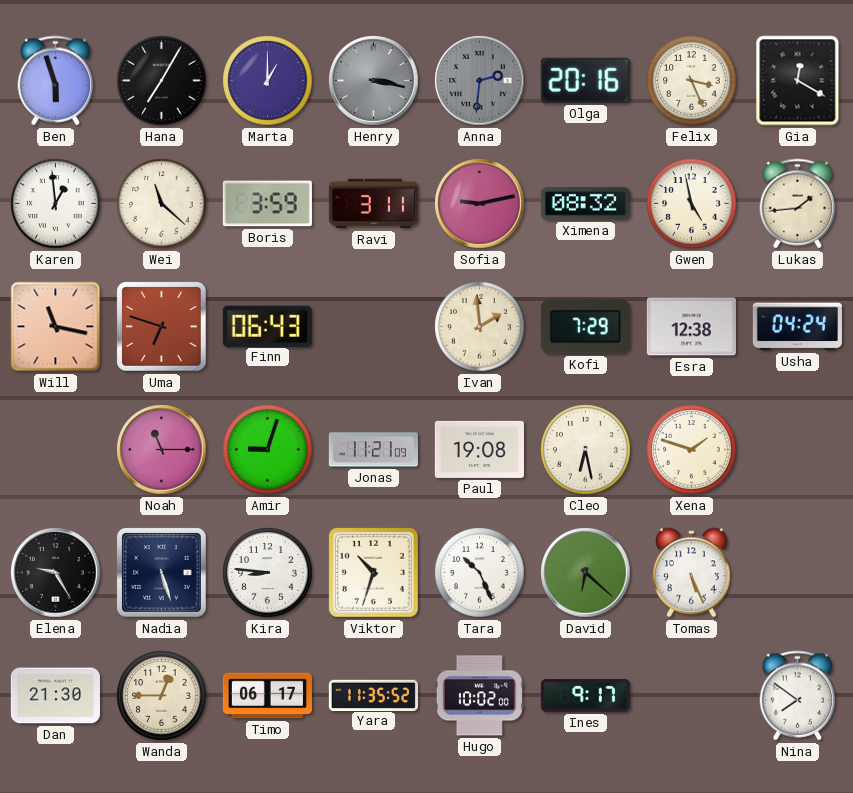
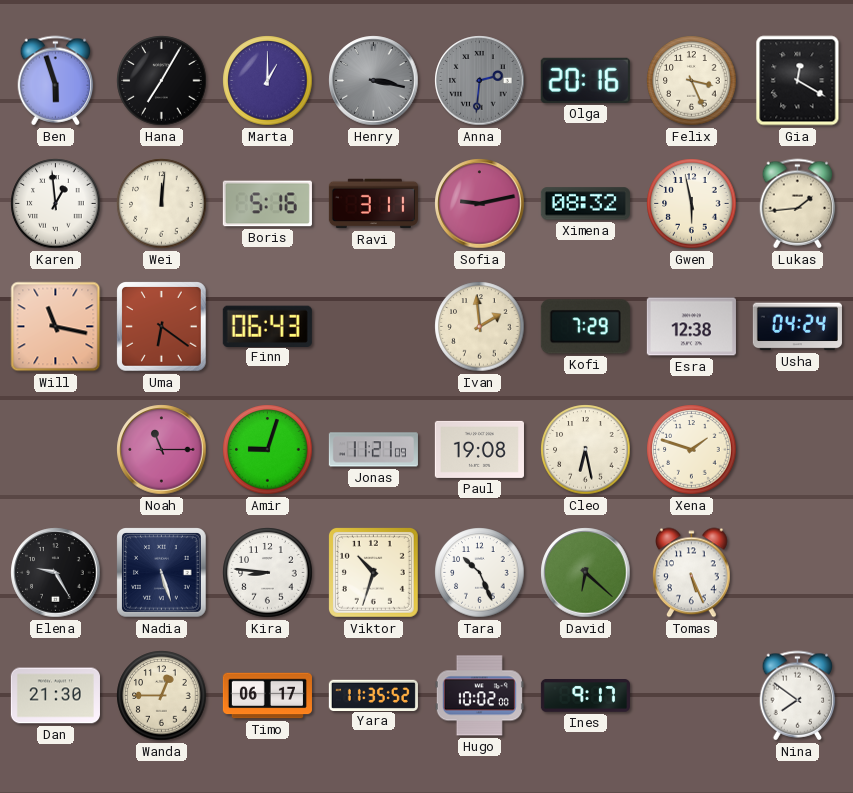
Wei: 11:22 -> 12:01
Boris: 3:59 -> 5:16
Gwen: 4:58 -> 5:58
Uma: 6:48 -> 6:21
